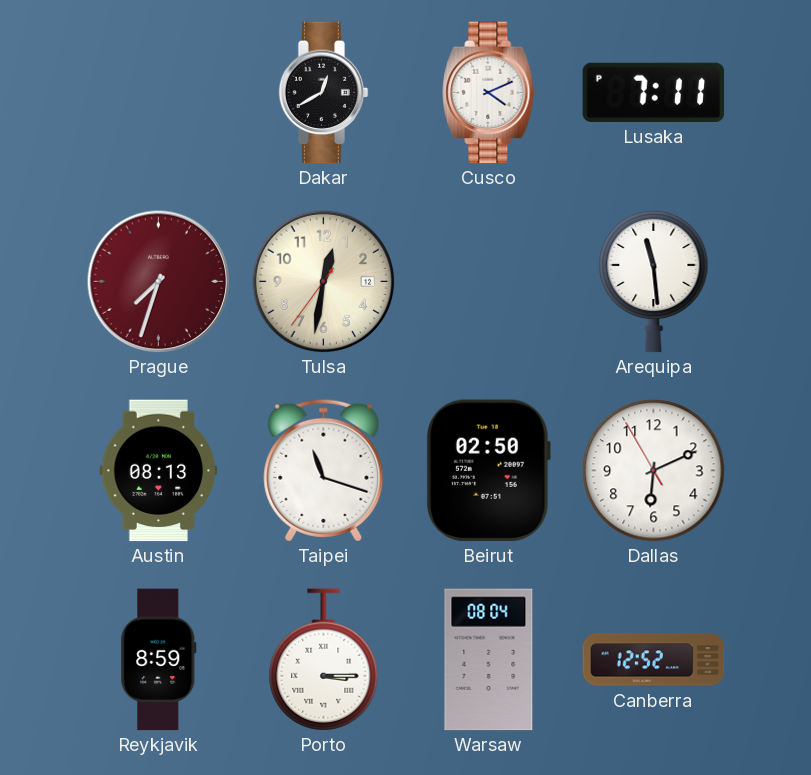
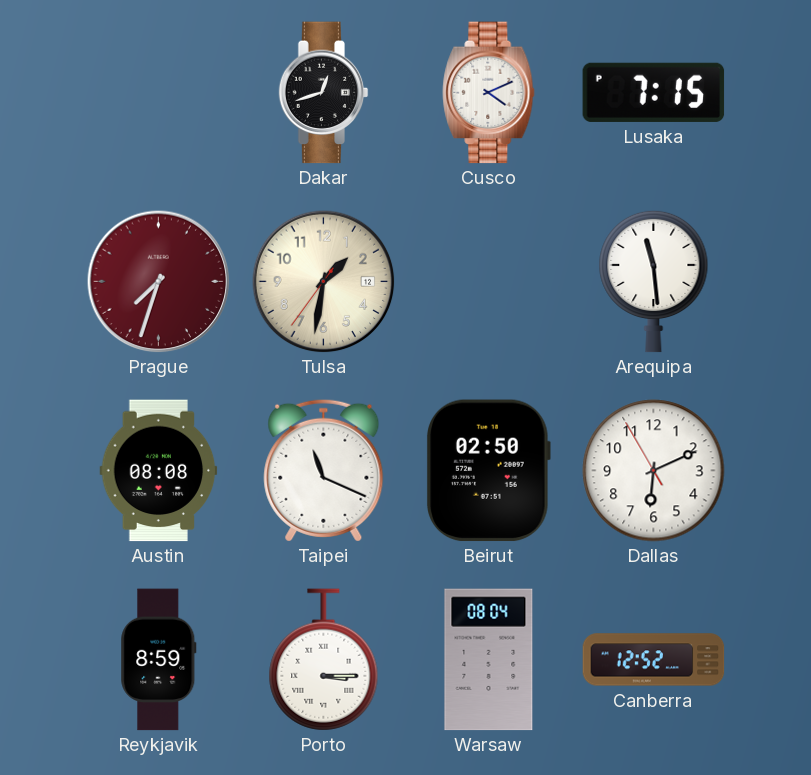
Dakar: 12:40 -> 12:42
Lusaka: 7:11 -> 7:15
Tulsa: 12:31 -> 1:31
Austin: 08:13 -> 08:08
Taipei: 11:18 -> 11:19
